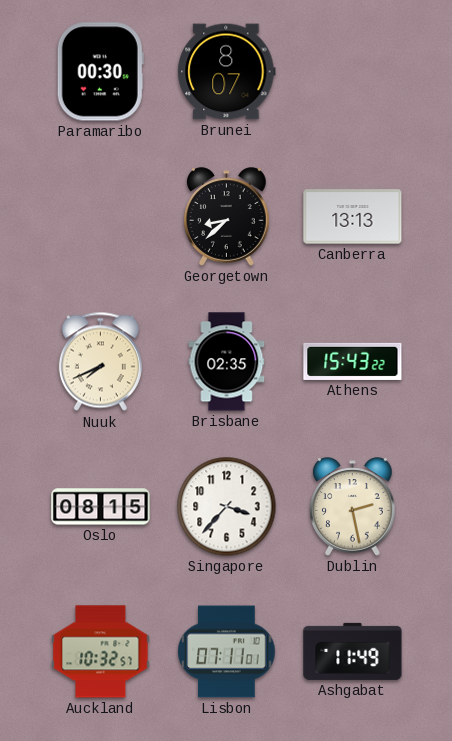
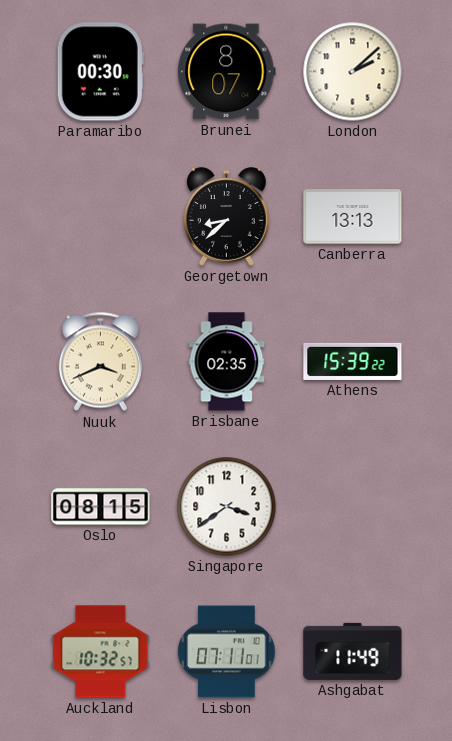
London: none -> 2:08
Nuuk: 7:41 -> 3:41
Athens: 15:43 -> 15:39
Singapore: 3:37 -> 3:39
Dublin: 2:28 -> none
